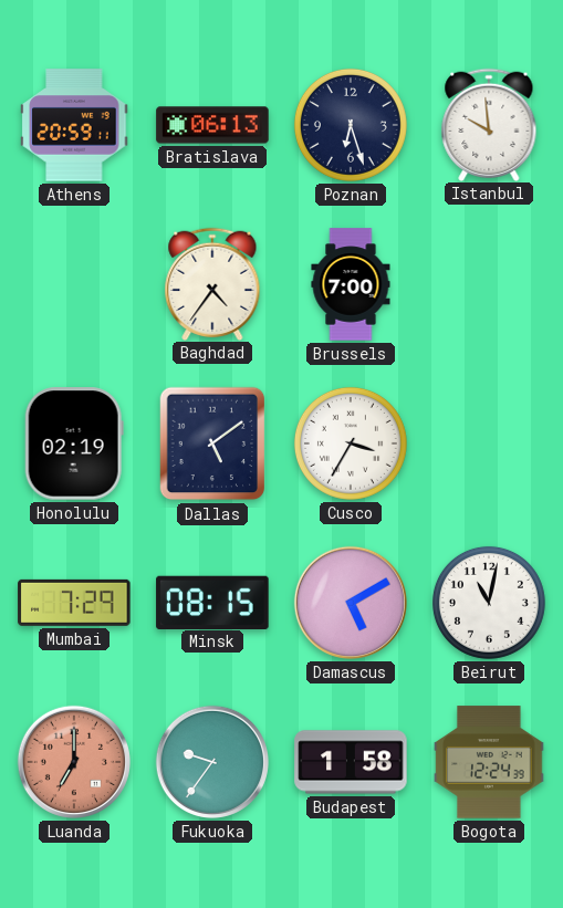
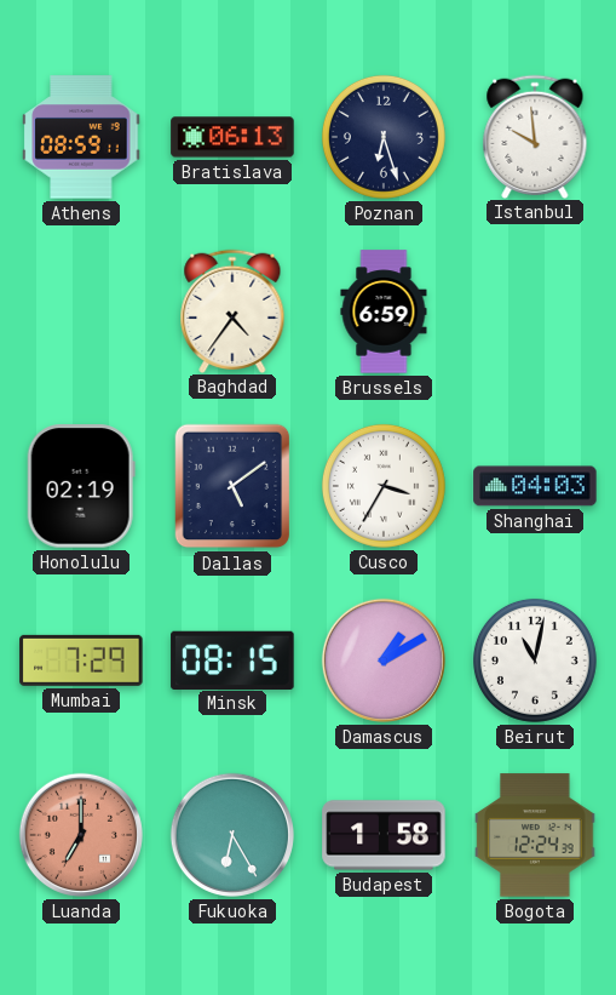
Athens: 20:59 -> 08:59
Brussels: 7:00 -> 6:59
Shanghai: none -> 04:03
Damascus: 5:10 -> 1:10
Fukuoka: 9:36 -> 6:25
